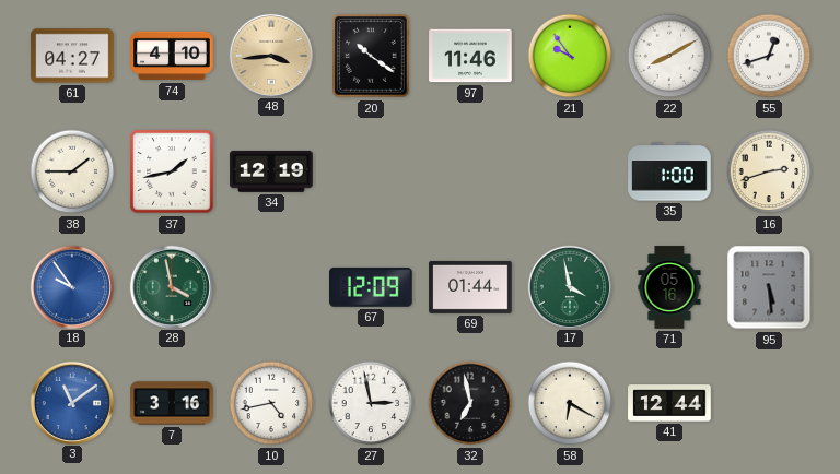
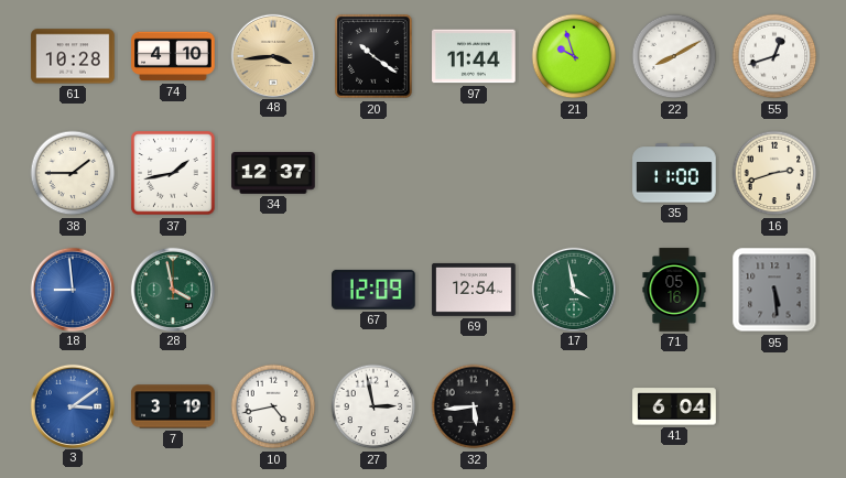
61: 04:27 -> 10:28
97: 11:46 -> 11:44
21: 9:54 -> 9:57
34: 12:19 -> 12:37
35: 1:00 -> 11:00
18: 9:54 -> 8:59
69: 01:44 -> 12:54
3: 11:09 -> 3:09
7: 3:16 -> 3:19
32: 6:58 -> 5:44
58: 6:20 -> none
41: 12:44 -> 6:04
